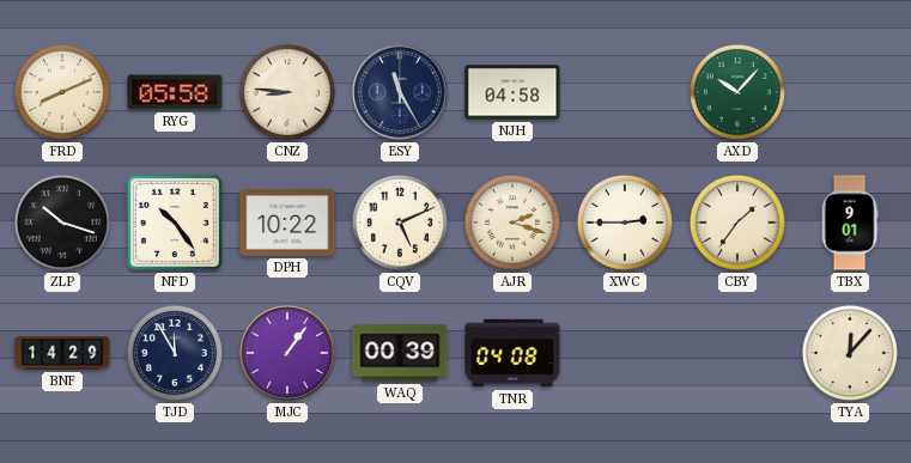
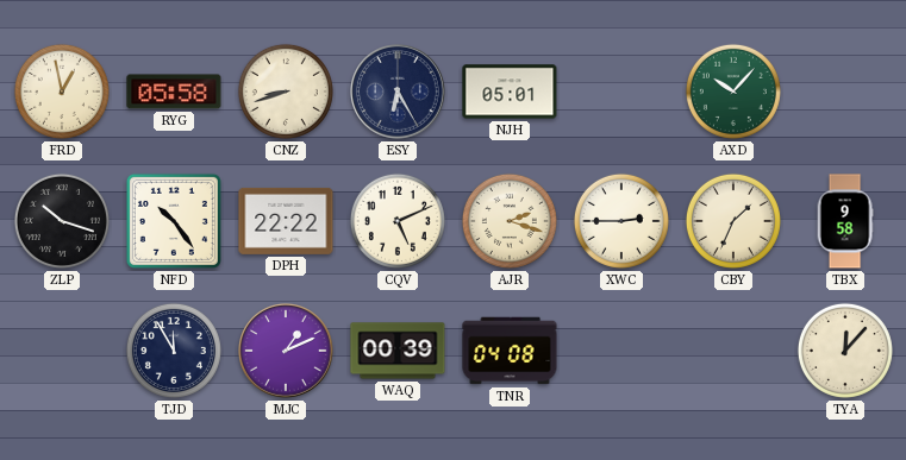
FRD: 8:11 -> 12:58
CNZ: 8:46 -> 8:42
ESY: 11:25 -> 6:25
NJH: 04:58 -> 05:01
DPH: 10:22 -> 22:22
CBY: 1:36 -> 1:34
TBX: 9:01 -> 9:58
BNF: 14:29 -> none
MJC: 1:06 -> 1:11
